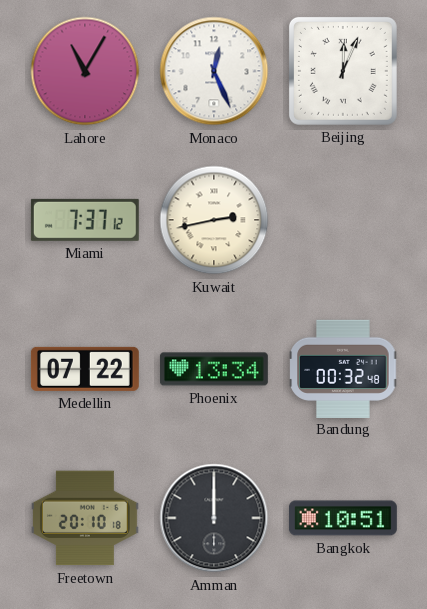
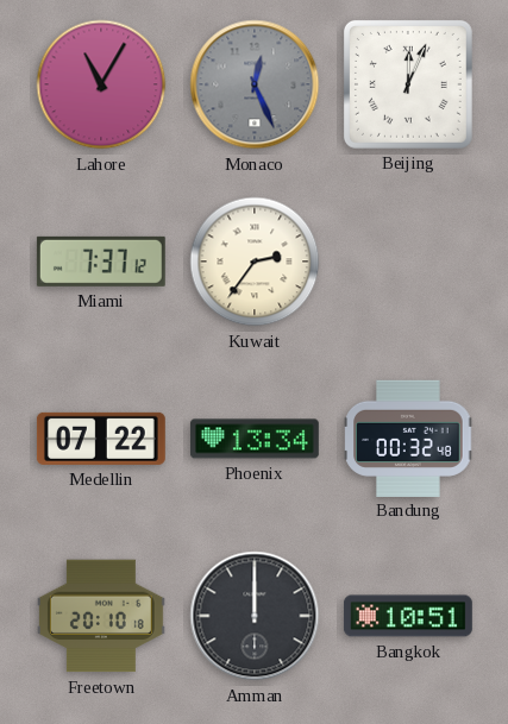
Monaco dial: white -> grey
Kuwait: 2:43 -> 2:36
